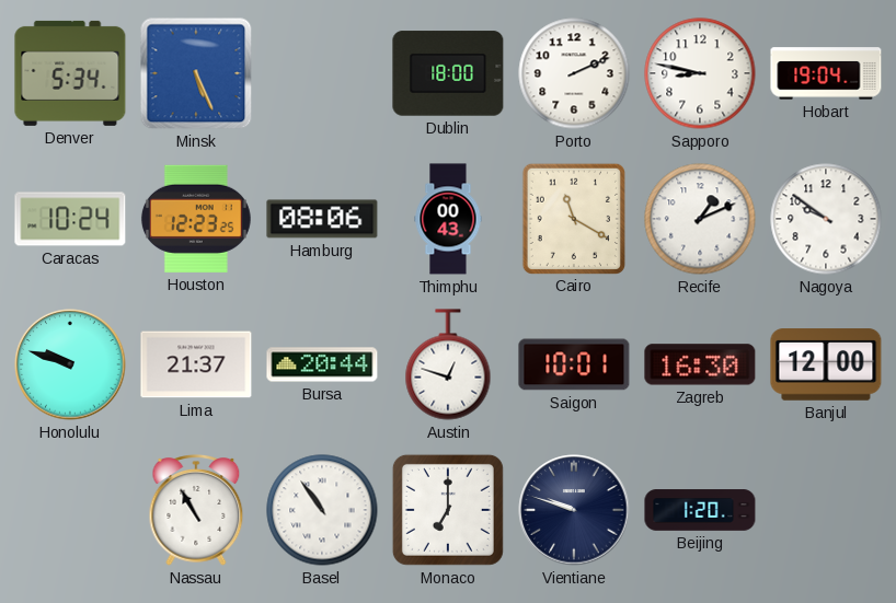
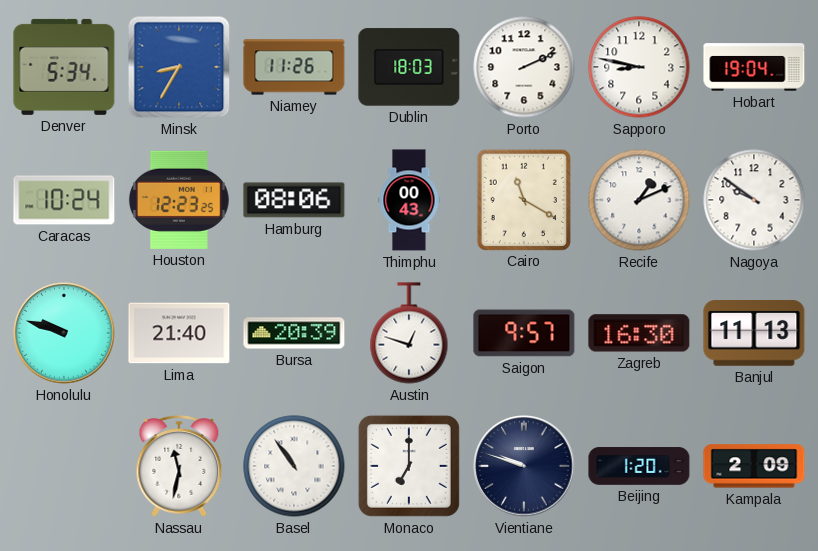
Minsk: 5:26 -> 8:35
Niamey: none -> 11:26
Dublin: 18:00 -> 18:03
Lima: 21:37 -> 21:40
Bursa: 20:44 -> 20:39
Saigon: 10:01 -> 9:57
Banjul: 12:00 -> 11:13
Nassau: 10:55 -> 11:32
Kampala: none -> 2:09
